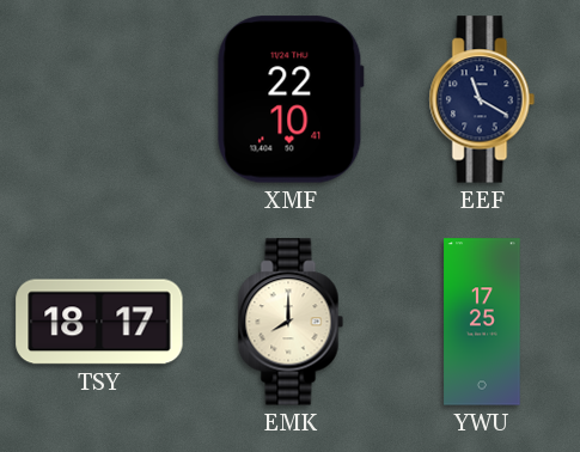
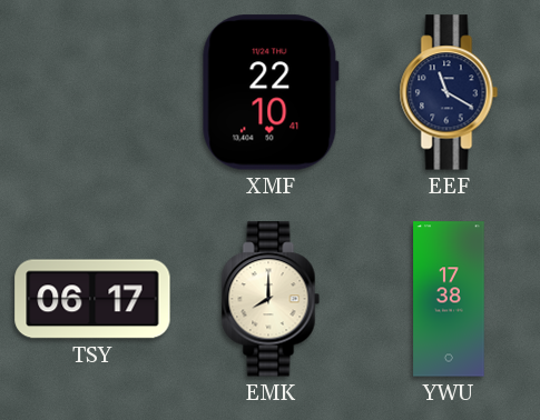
TSY: 18:17 -> 06:17
YWU: 17:25 -> 17:38
